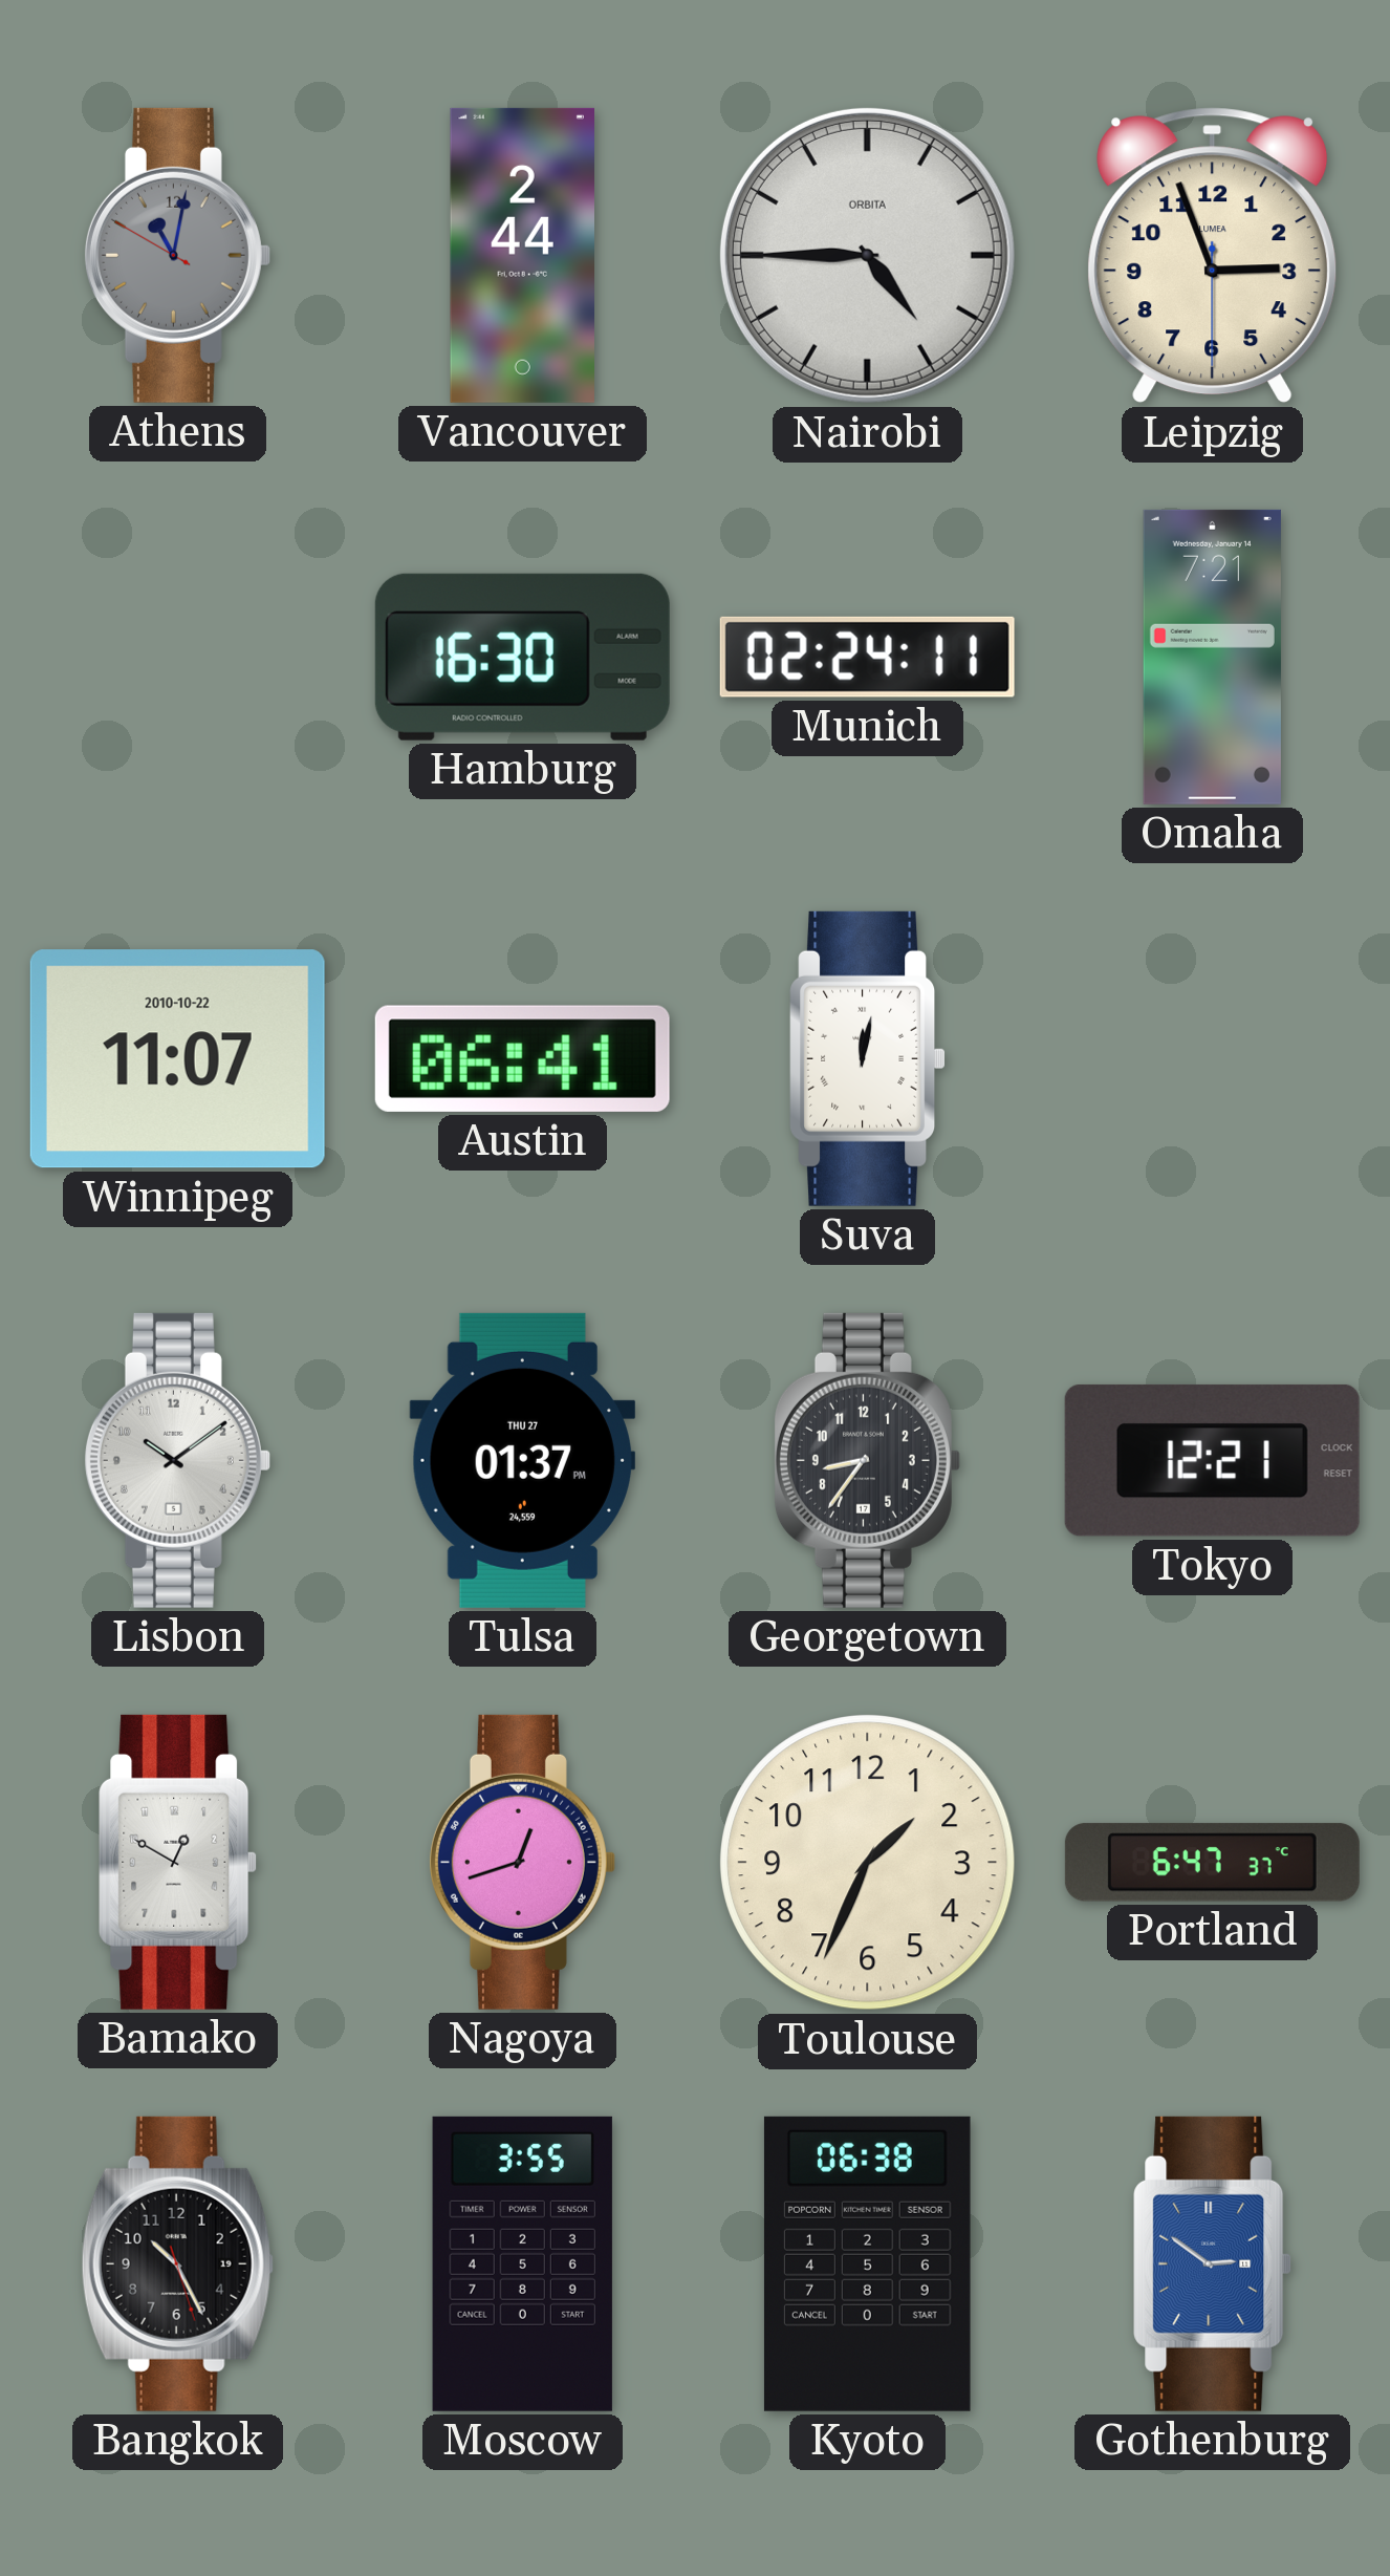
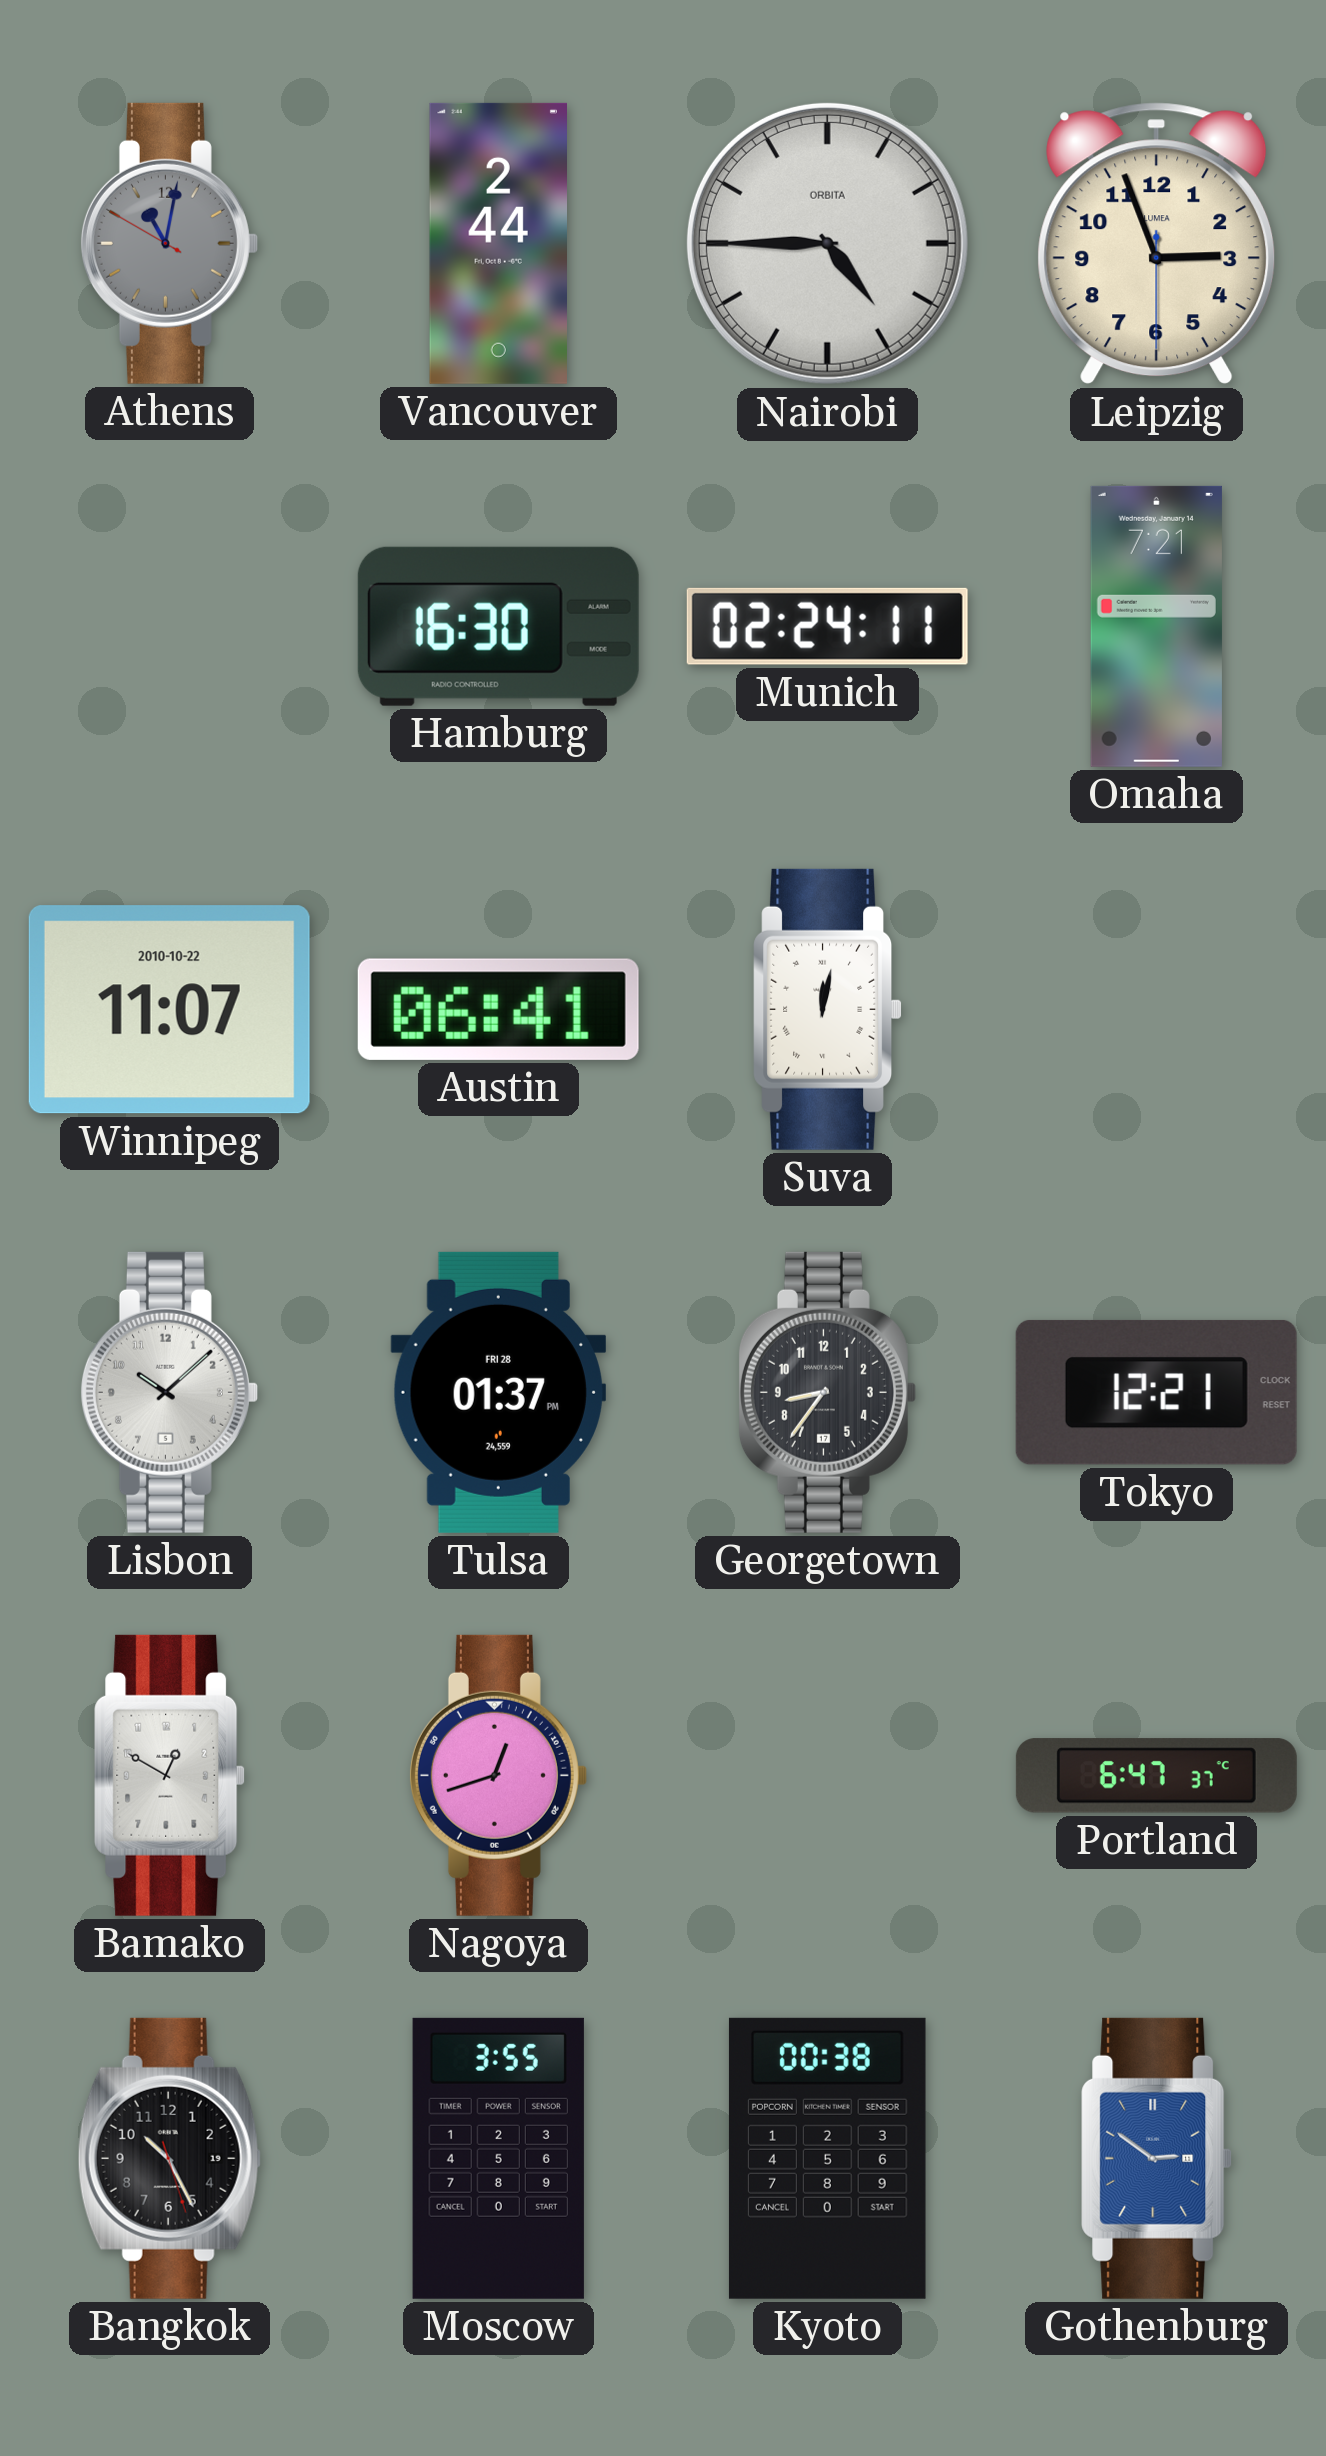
Lisbon: 10:09 -> 10:08
Tulsa date: THU 27 -> FRI 28
Toulouse: 1:34 -> none
Kyoto: 06:38 -> 00:38
